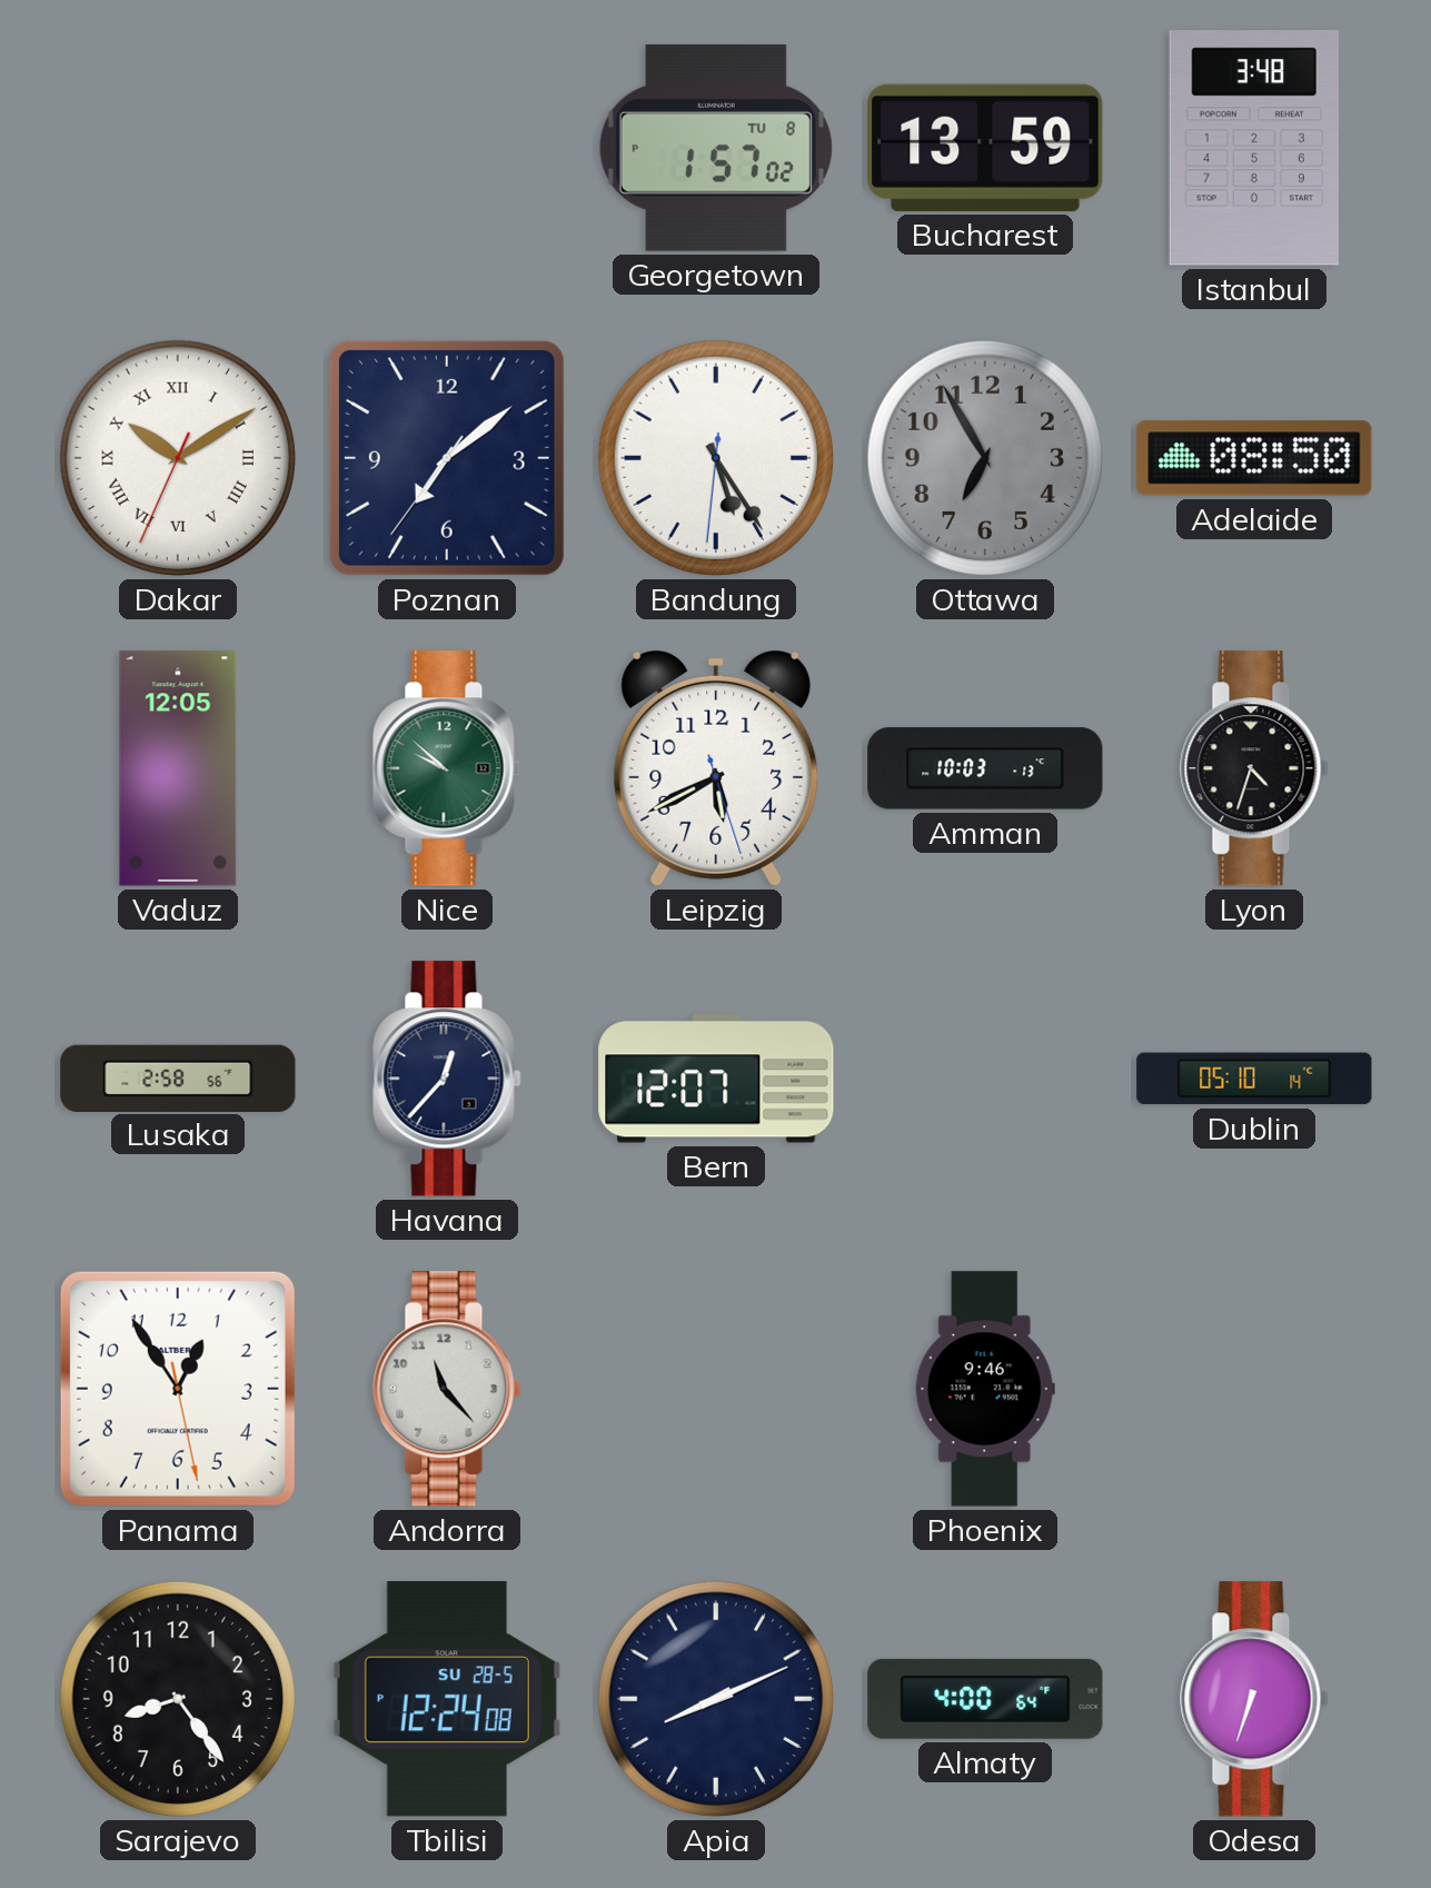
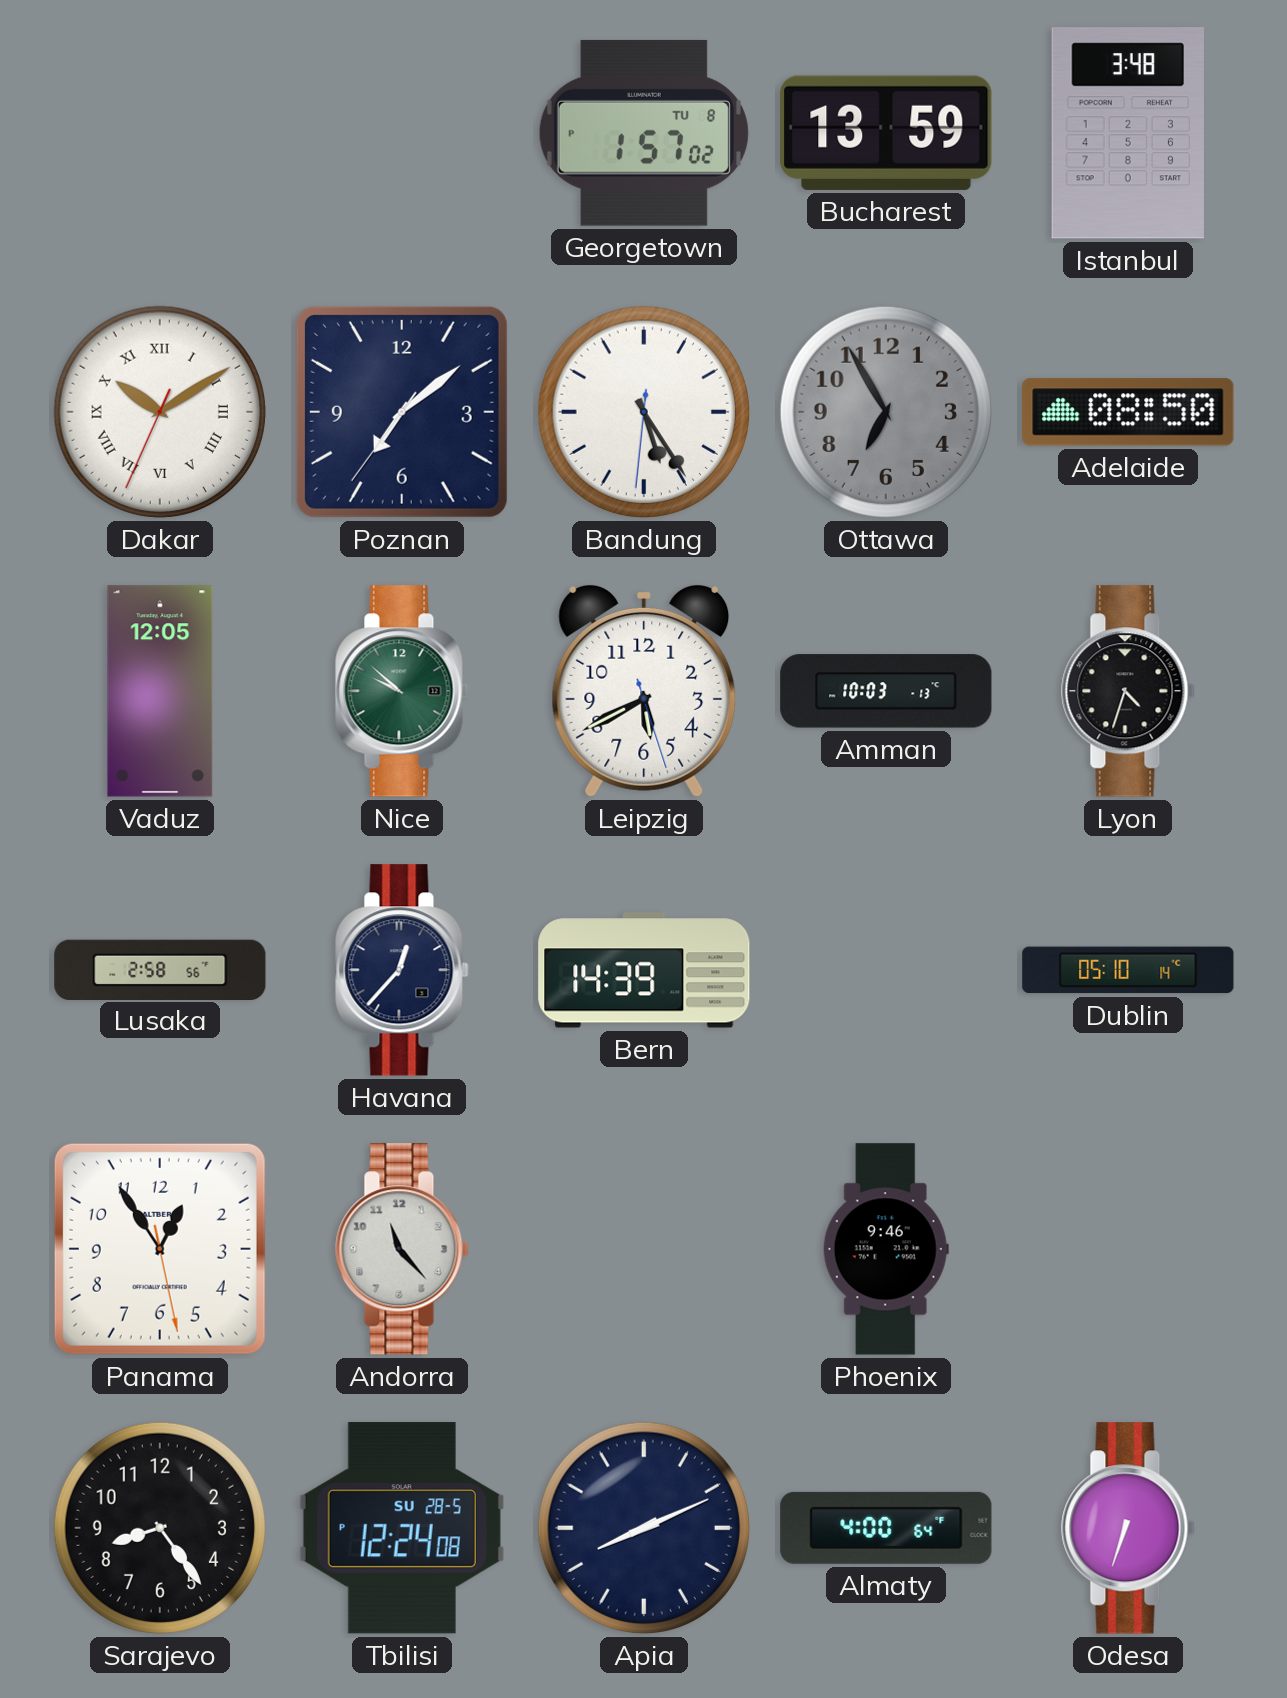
Bern: 12:07 -> 14:39
